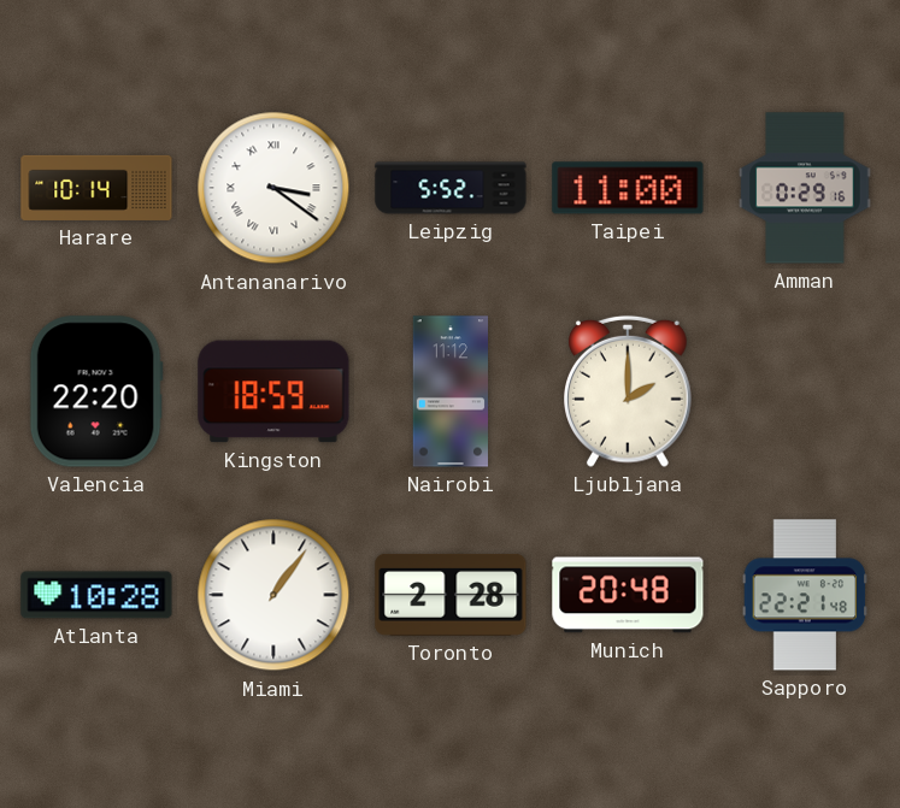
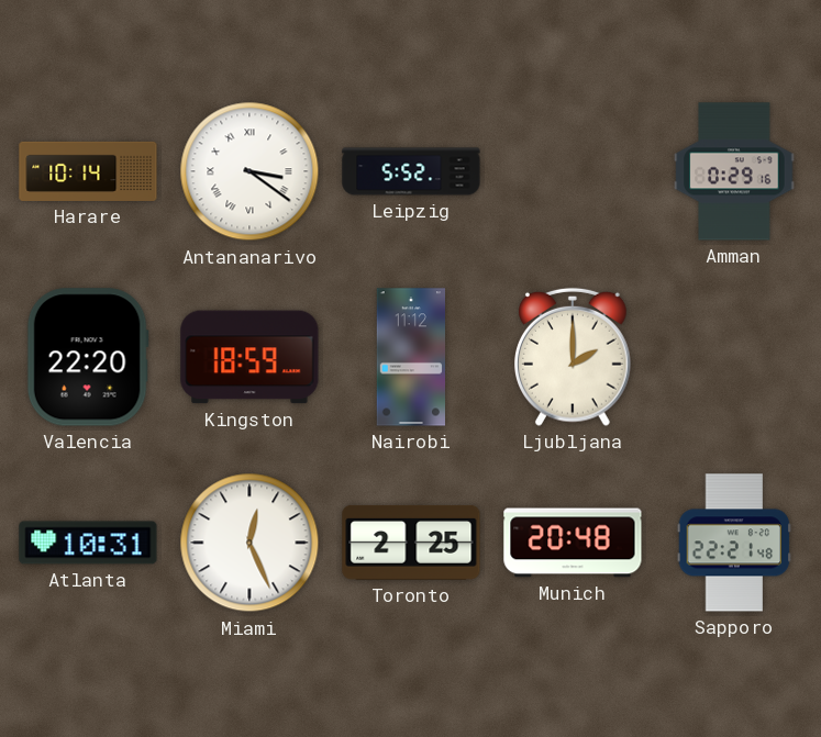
Taipei: 11:00 -> none
Atlanta: 10:28 -> 10:31
Miami: 1:06 -> 12:26
Toronto: 2:28 -> 2:25
